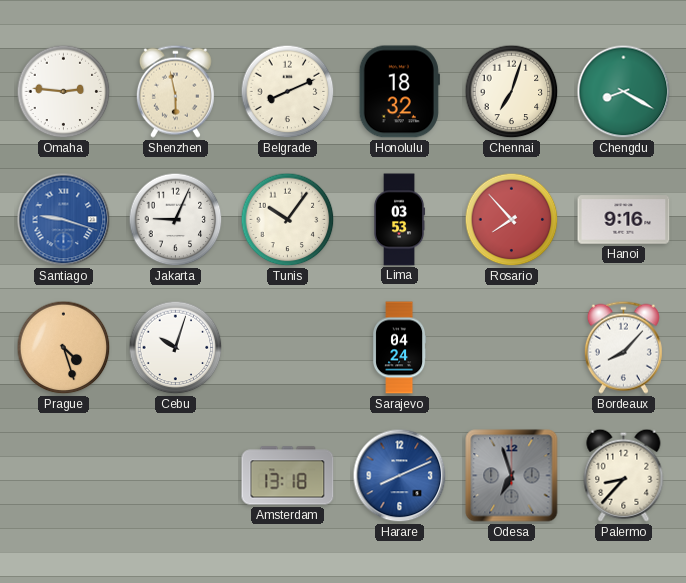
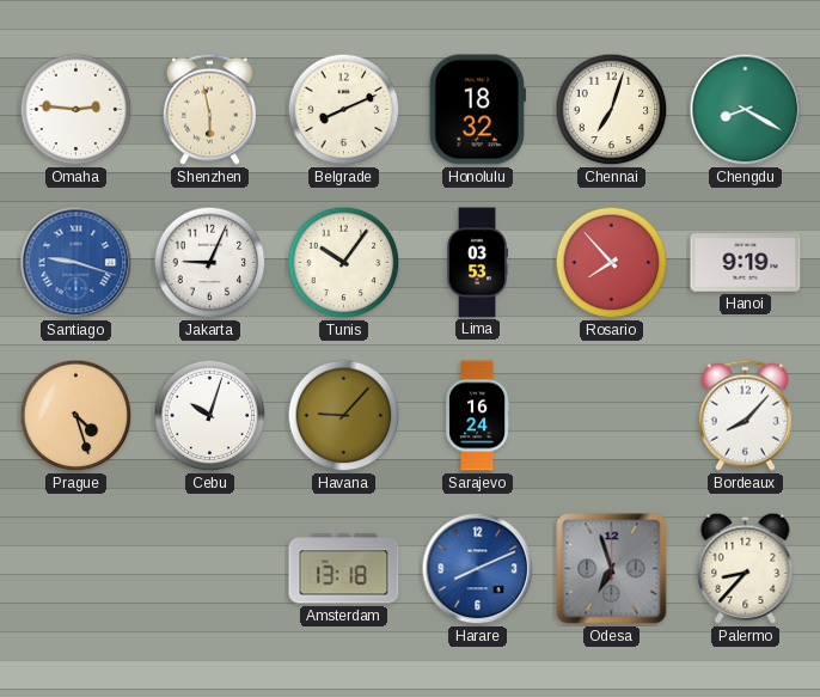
Hanoi: 9:16 -> 9:19
Havana: none -> 9:07
Sarajevo: 04:24 -> 16:24
